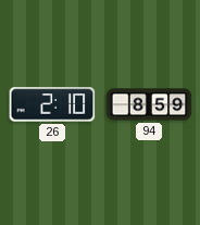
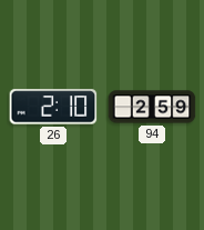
94: 8:59 -> 2:59
